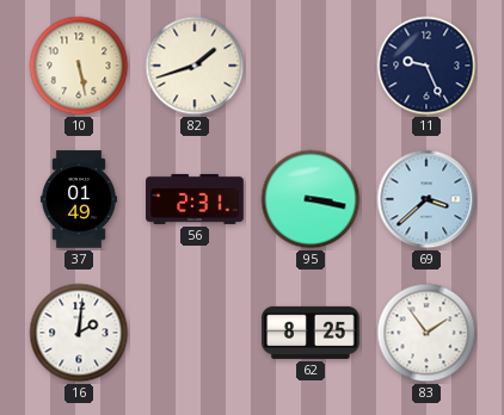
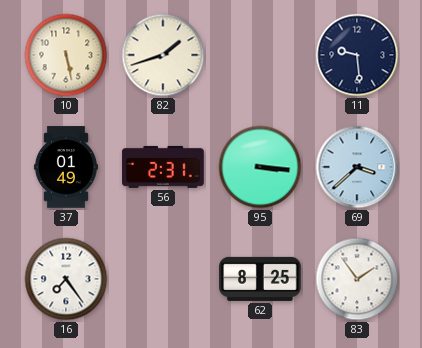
11: 9:26 -> 9:29
95: 3:17 -> 3:16
16: 2:01 -> 7:24
